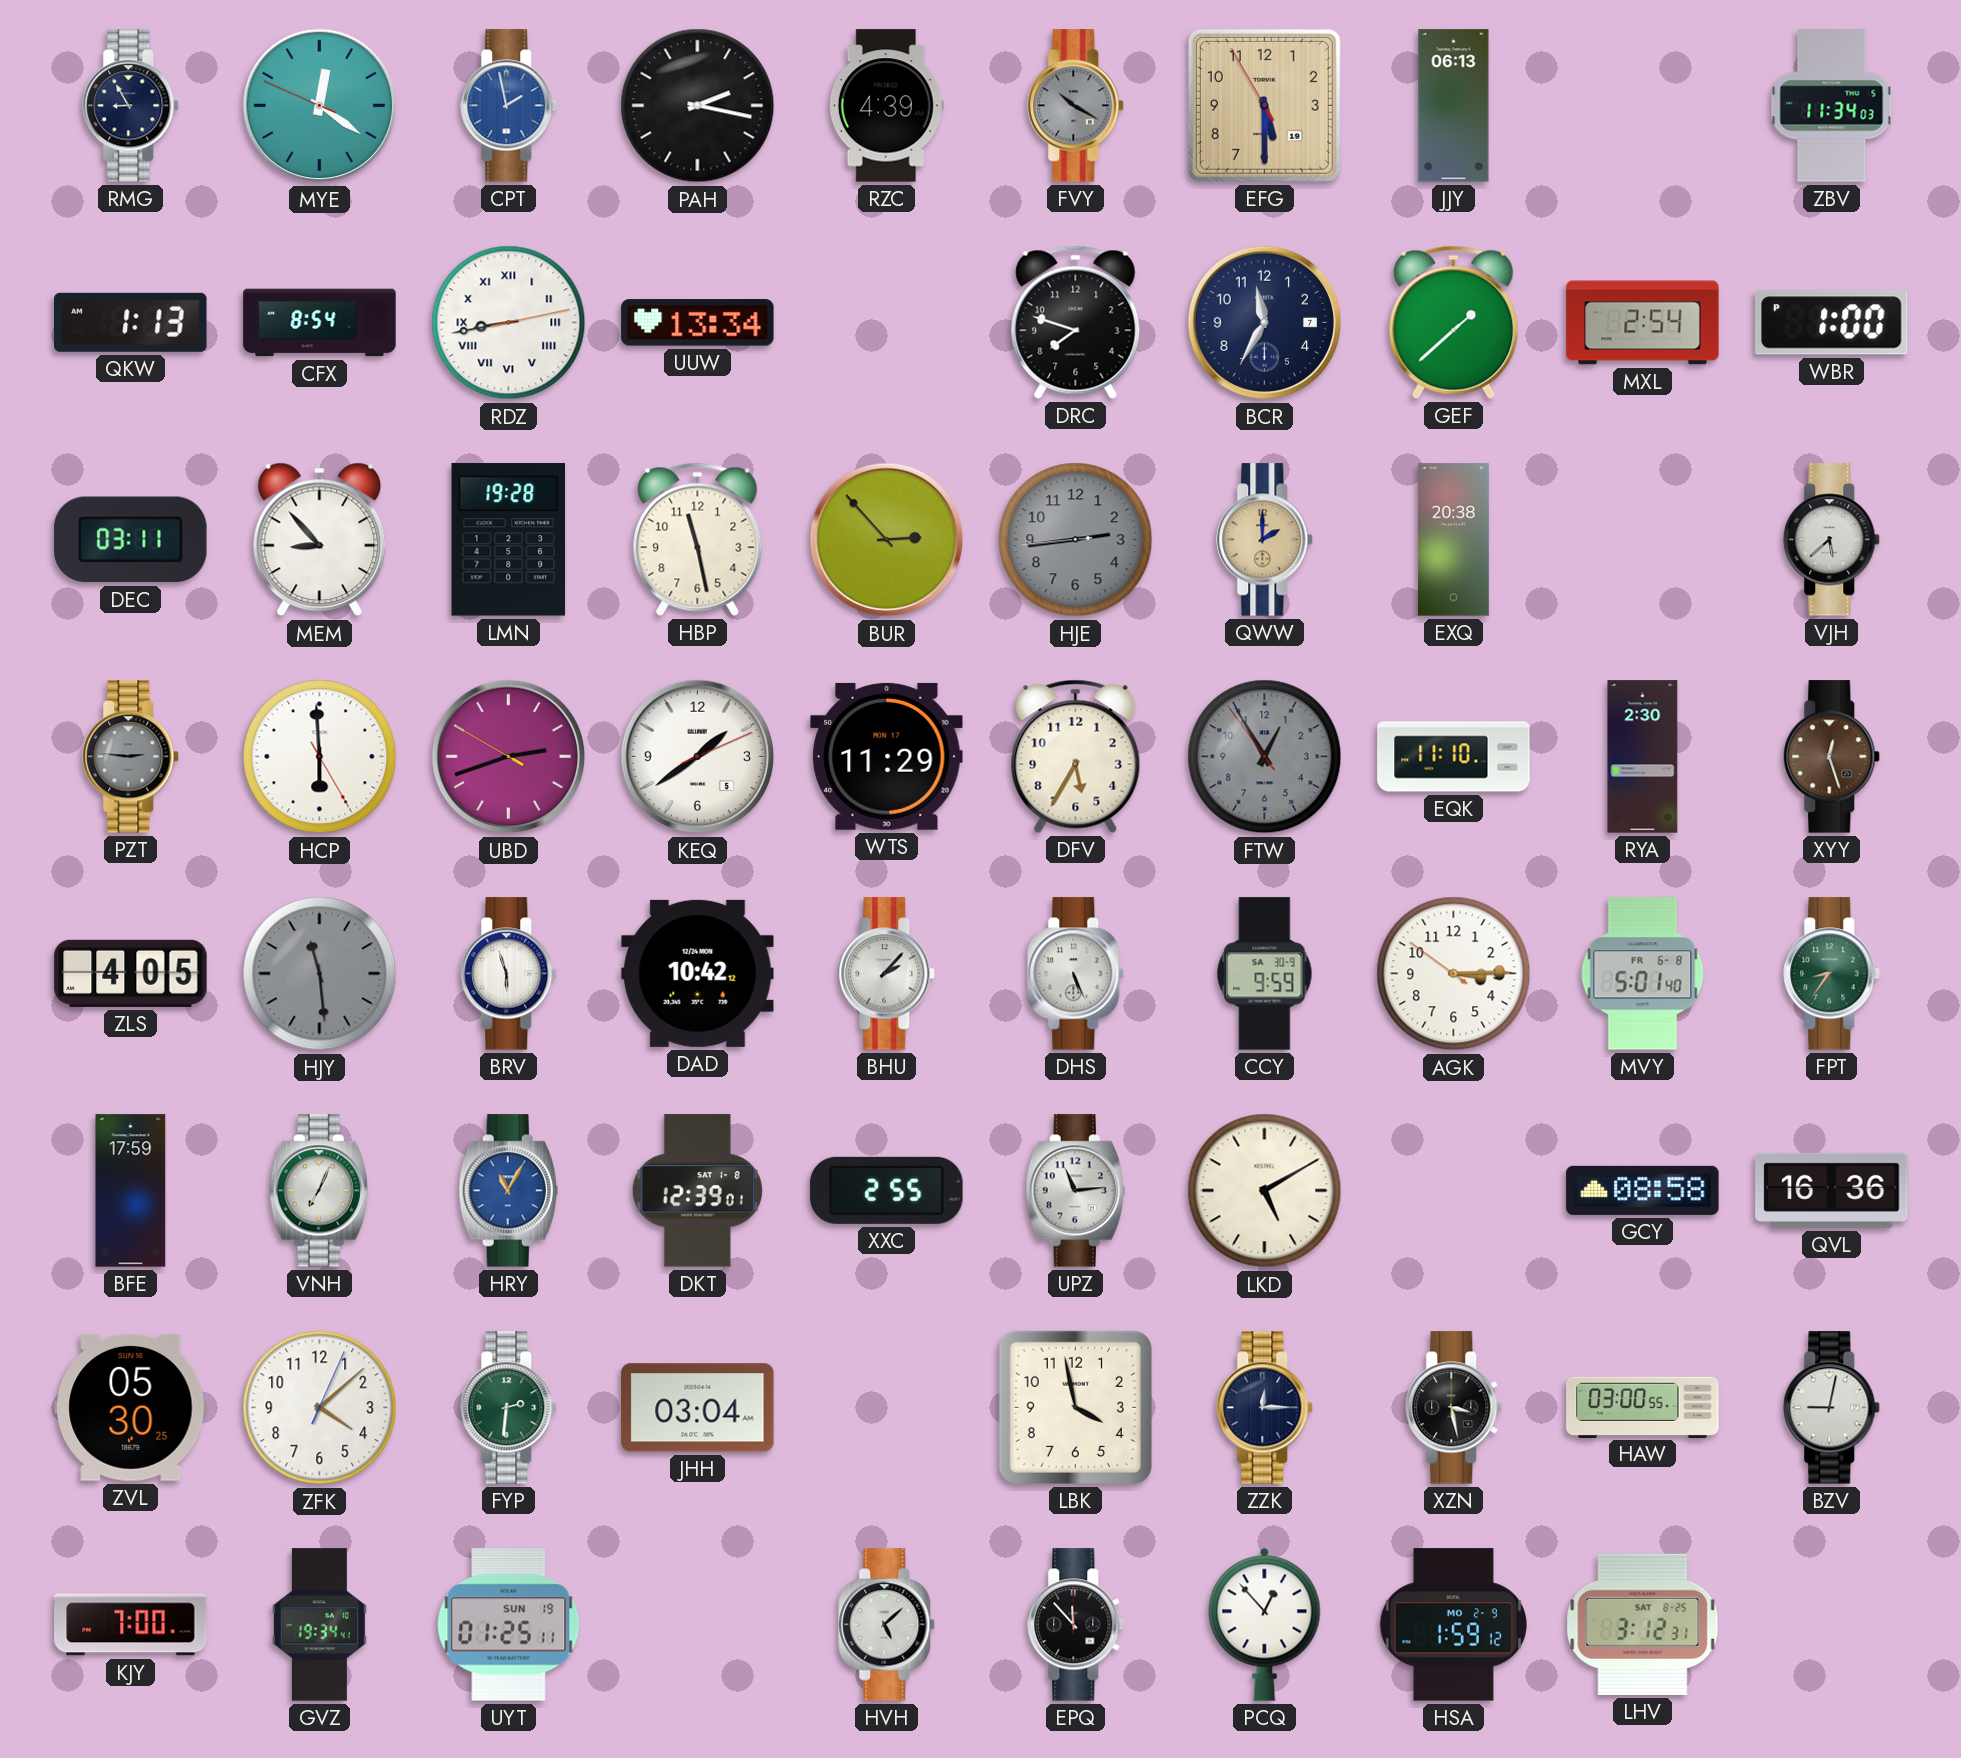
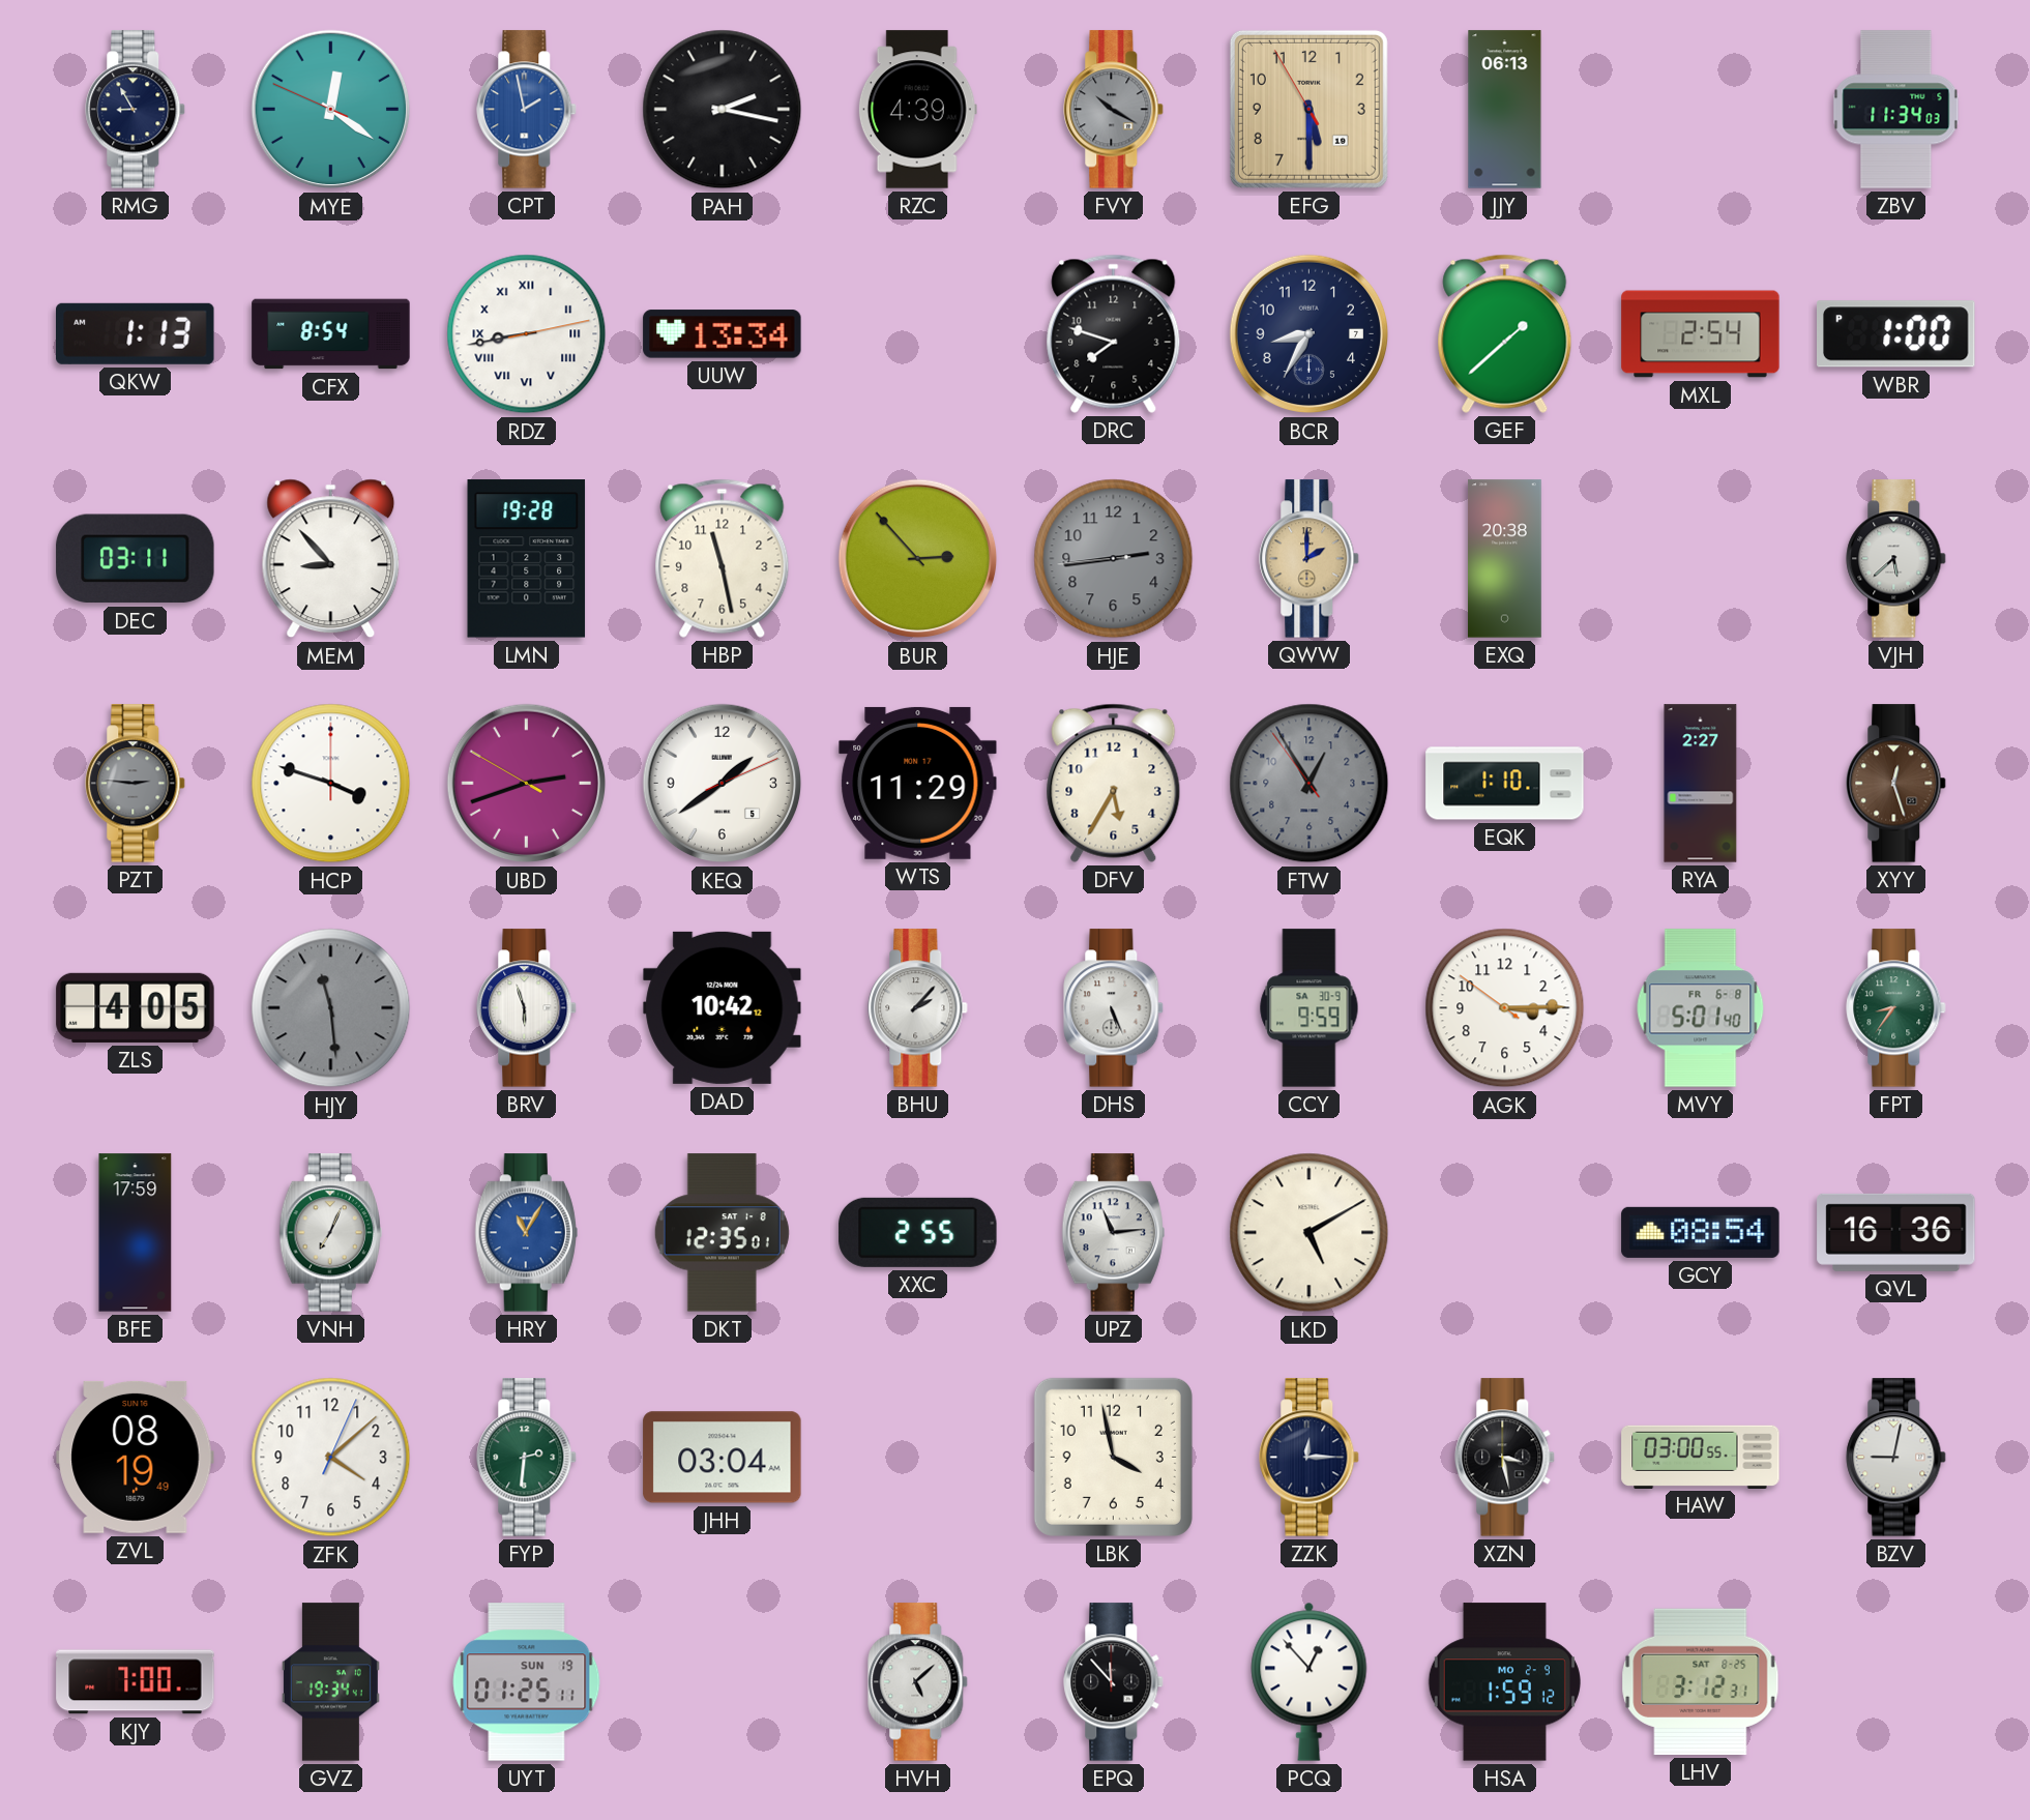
BCR: 11:35 -> 8:35
HCP: 5:59 -> 3:48
EQK: 11:10 -> 1:10
RYA: 2:30 -> 2:27
DKT: 12:39 -> 12:35
GCY: 08:58 -> 08:54
ZVL: 05:30 -> 08:19
